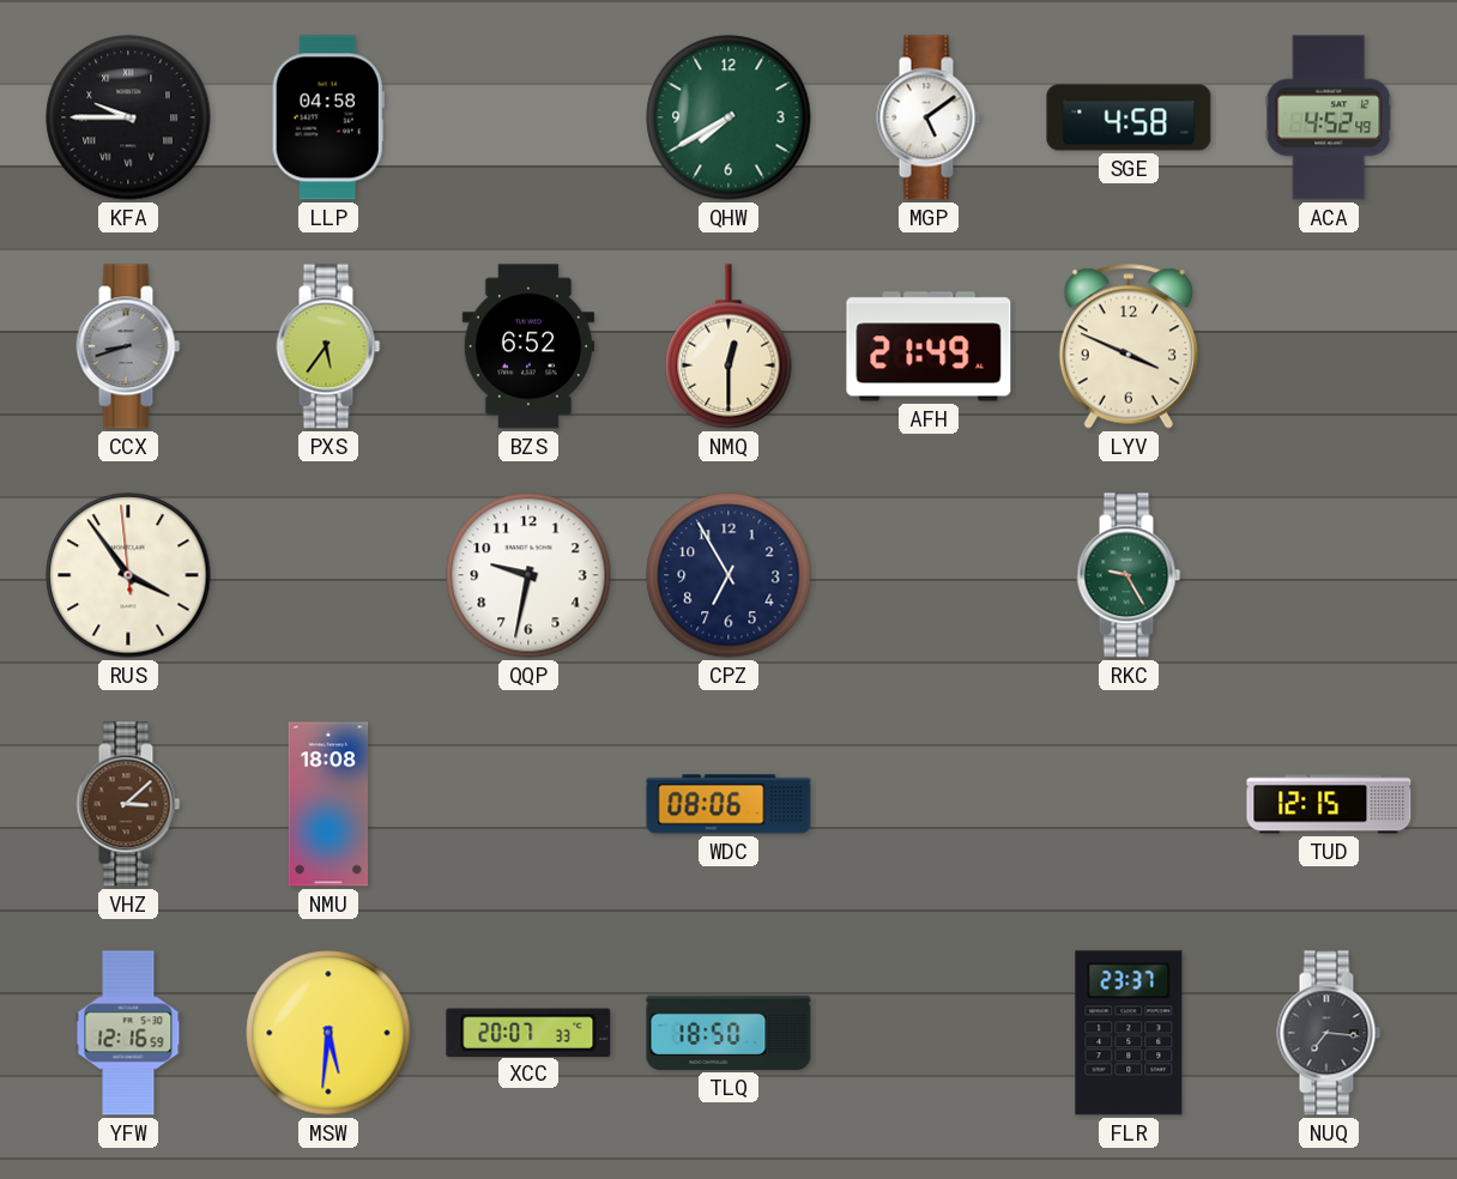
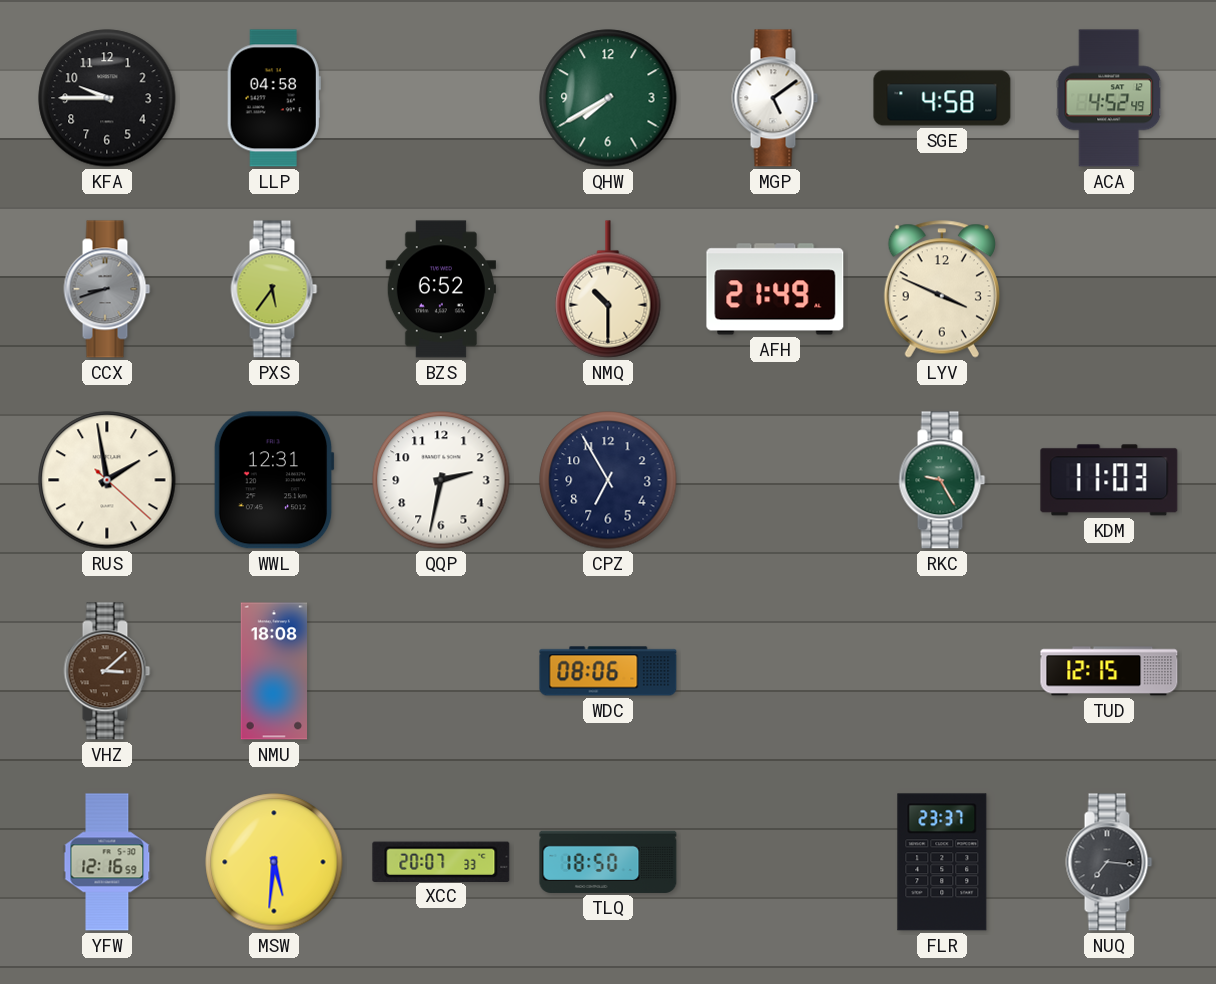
KFA numerals: Roman -> Arabic
NMQ: 12:30 -> 10:30
RUS: 3:53 -> 1:58
WWL: none -> 12:31
QQP: 9:32 -> 2:32
KDM: none -> 11:03
